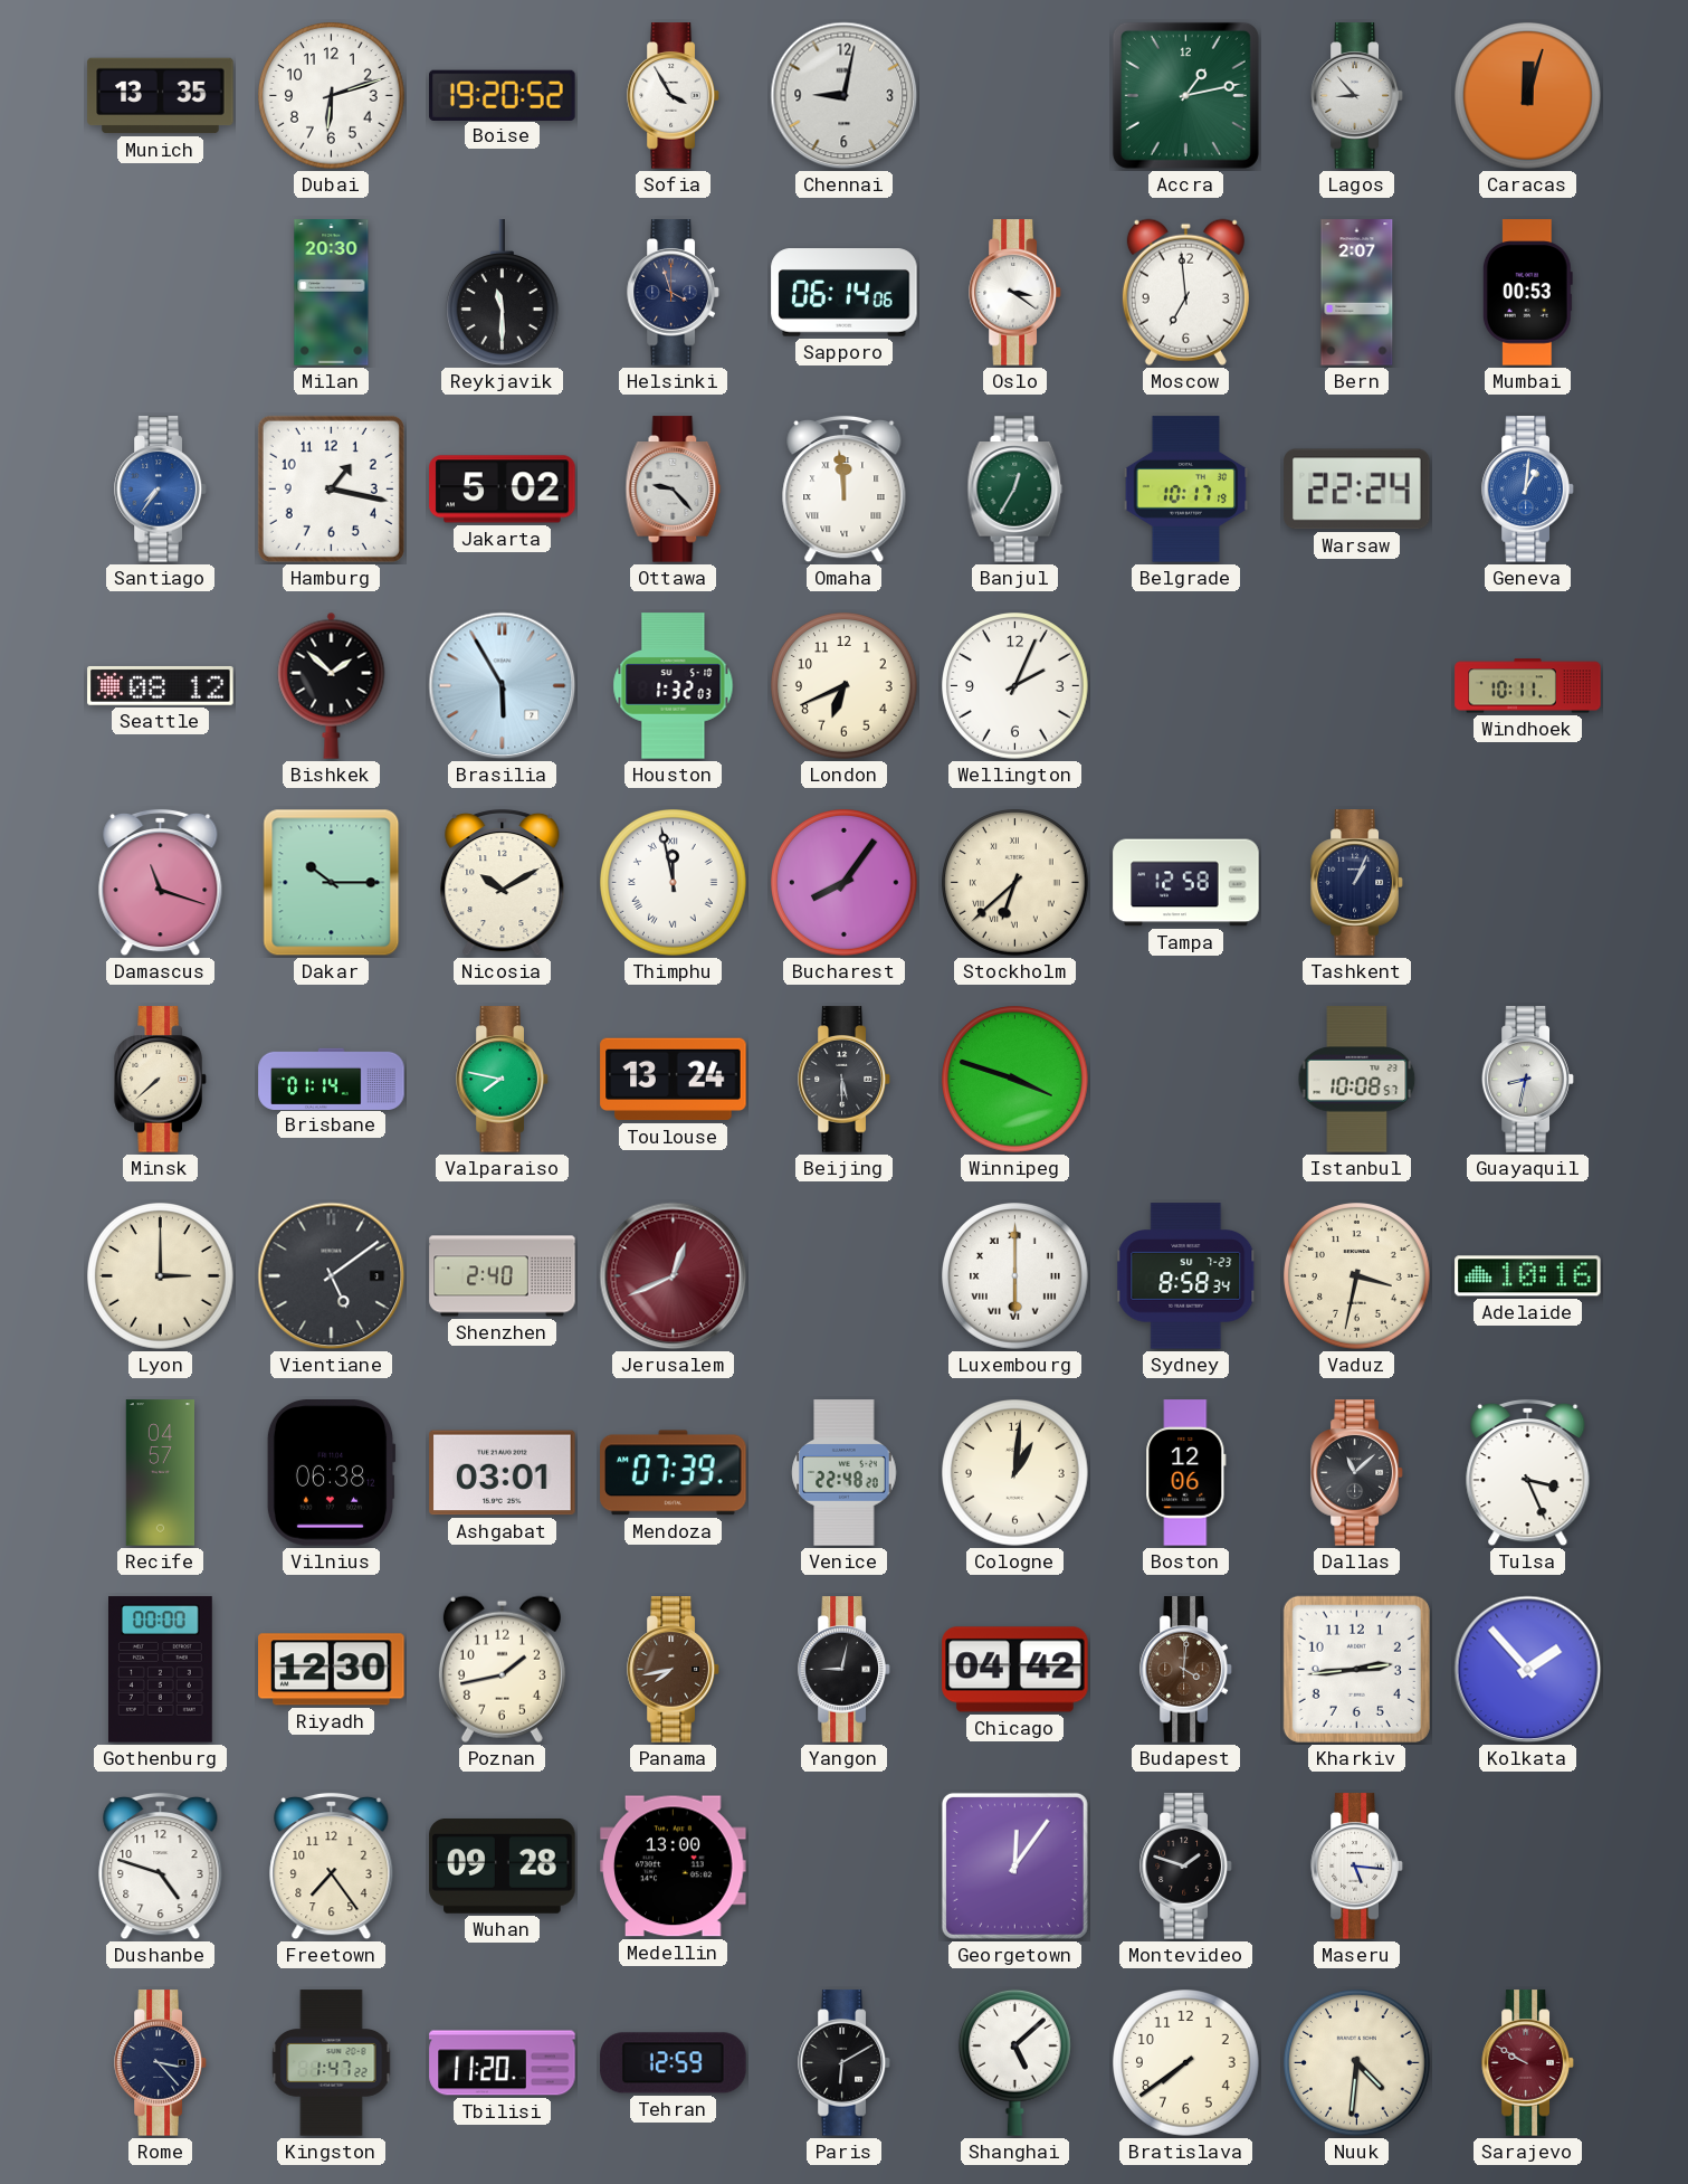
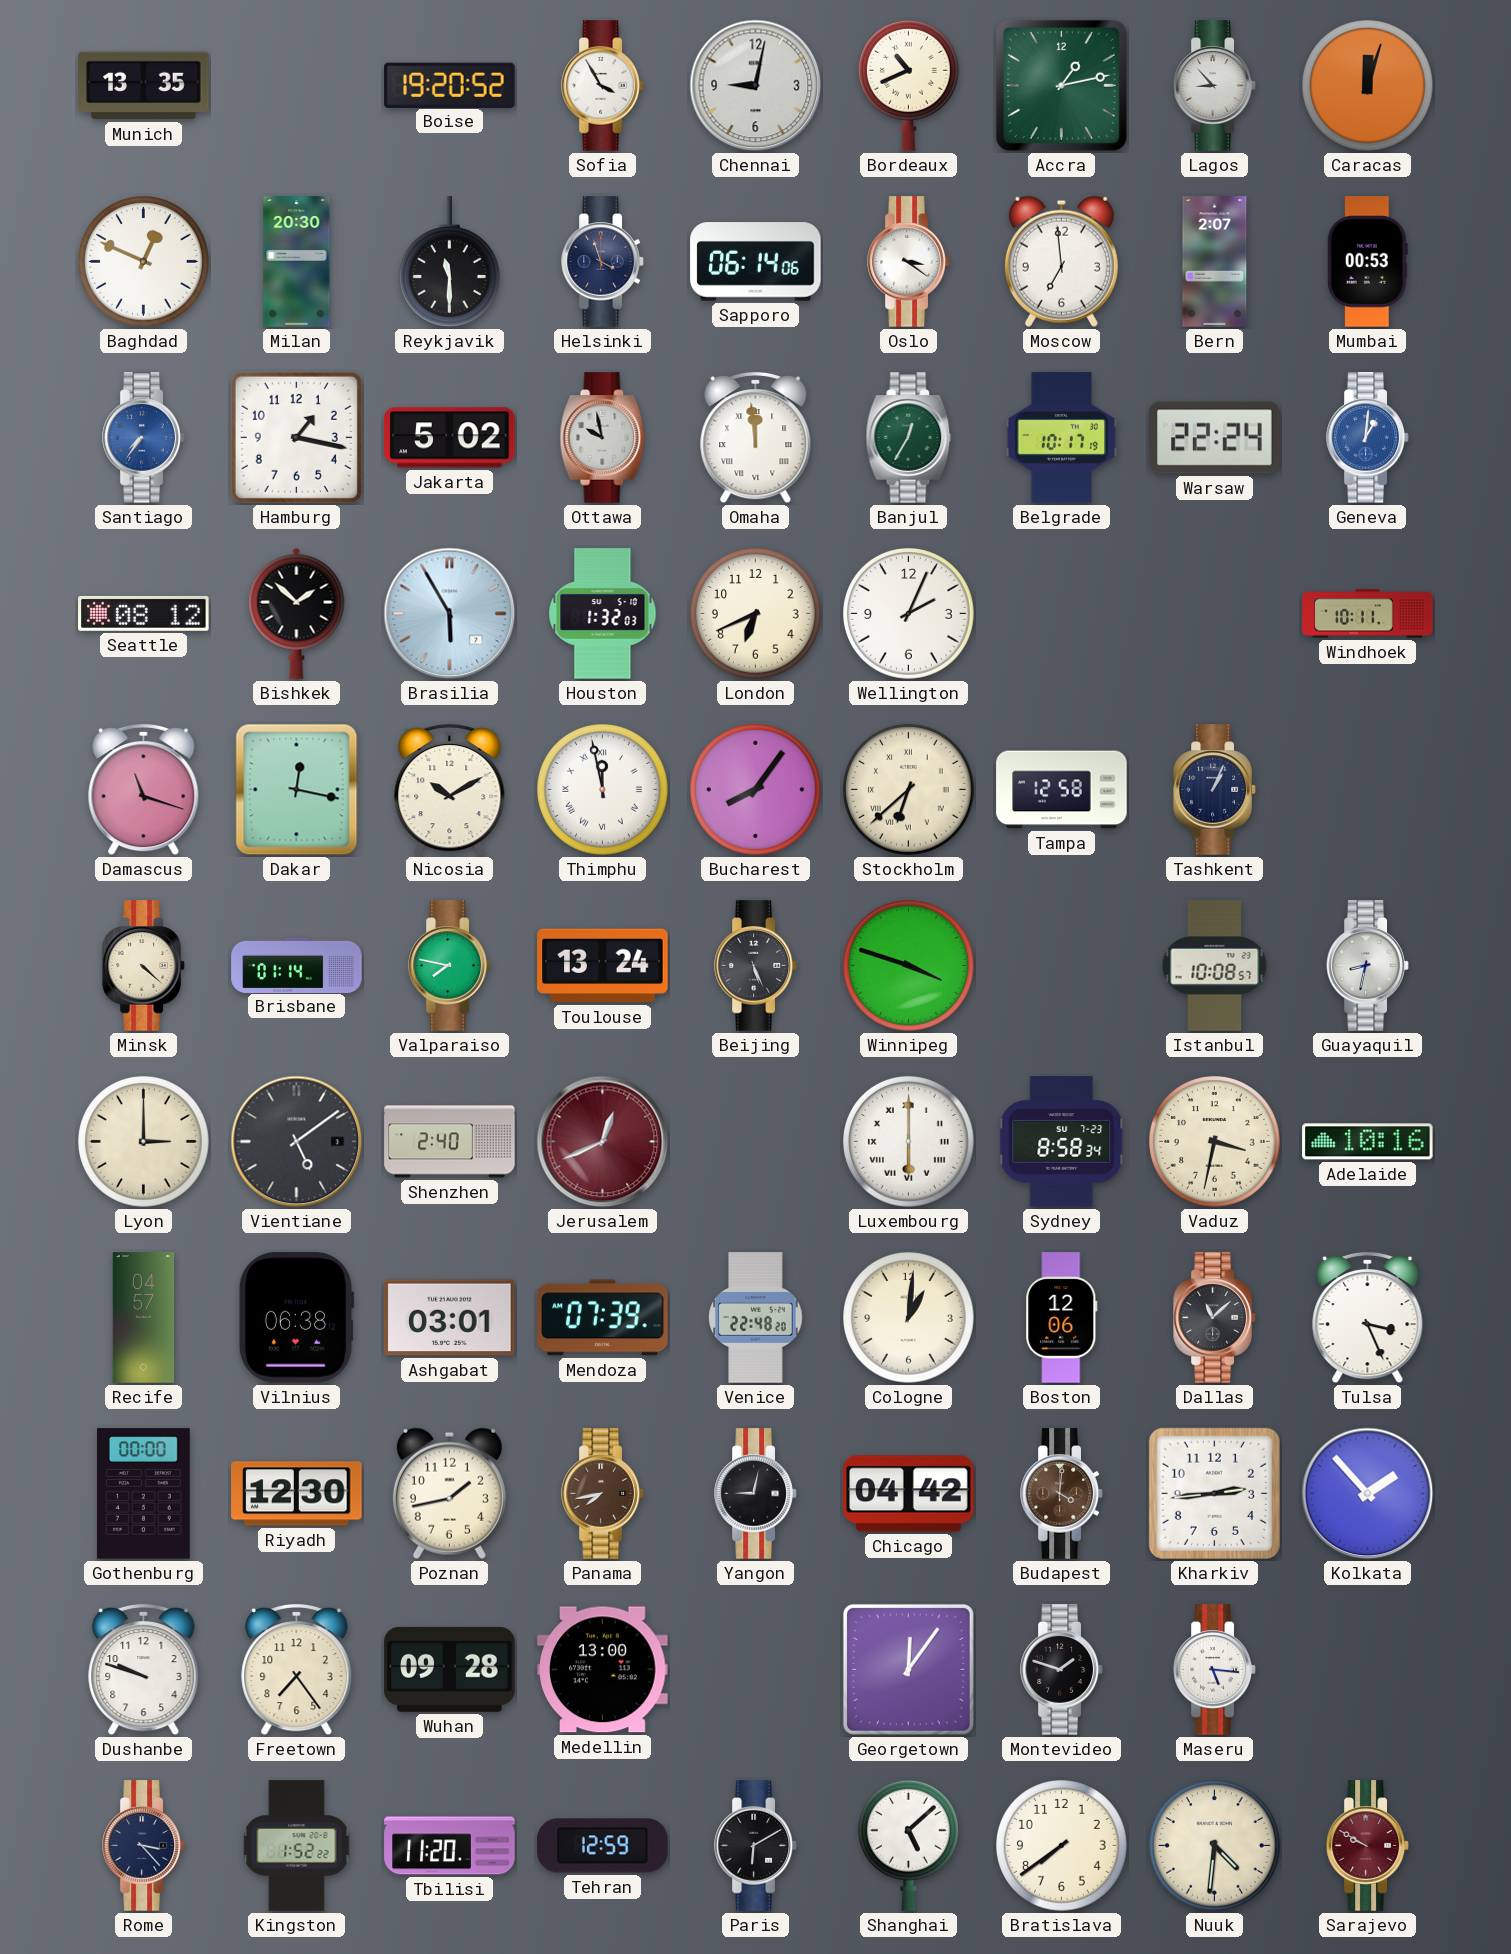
Dubai: 6:12 -> none
Bordeaux: none -> 10:41
Baghdad: none -> 12:49
Ottawa: 9:23 -> 9:58
Dakar: 10:15 -> 12:17
Minsk: 7:38 -> 4:22
Beijing: 5:30 -> 5:26
Dushanbe: 4:48 -> 9:48
Kingston: 1:47 -> 1:52
